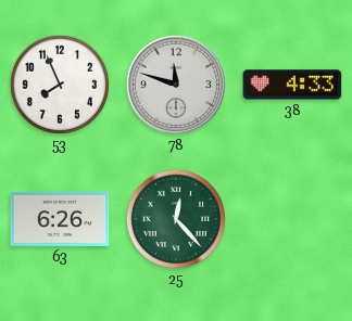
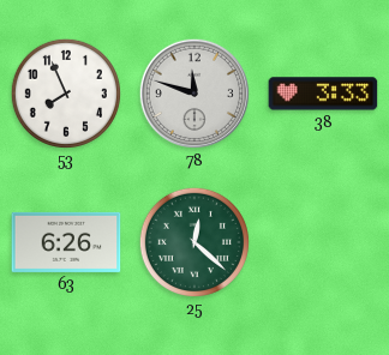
38: 4:33 -> 3:33
25: 12:23 -> 12:22
